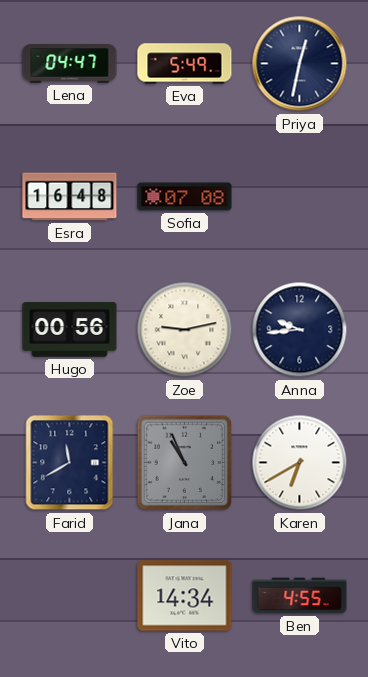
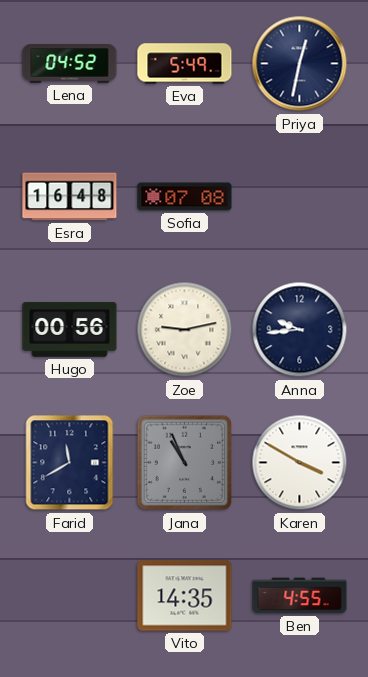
Lena: 04:47 -> 04:52
Karen: 6:40 -> 3:50
Vito: 14:34 -> 14:35
